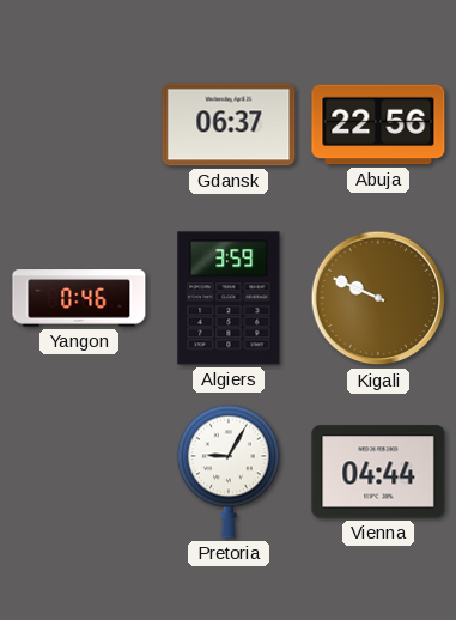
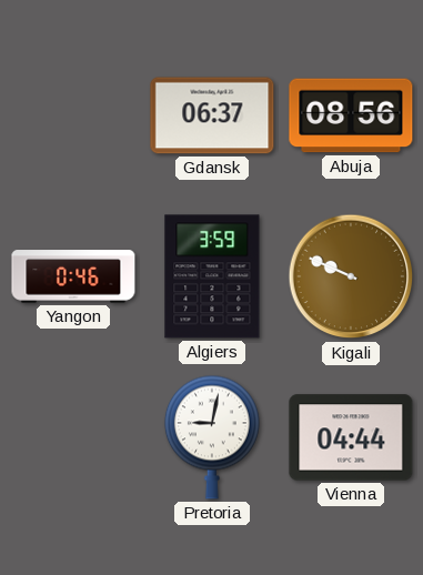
Abuja: 22:56 -> 08:56
Pretoria: 9:05 -> 9:02
